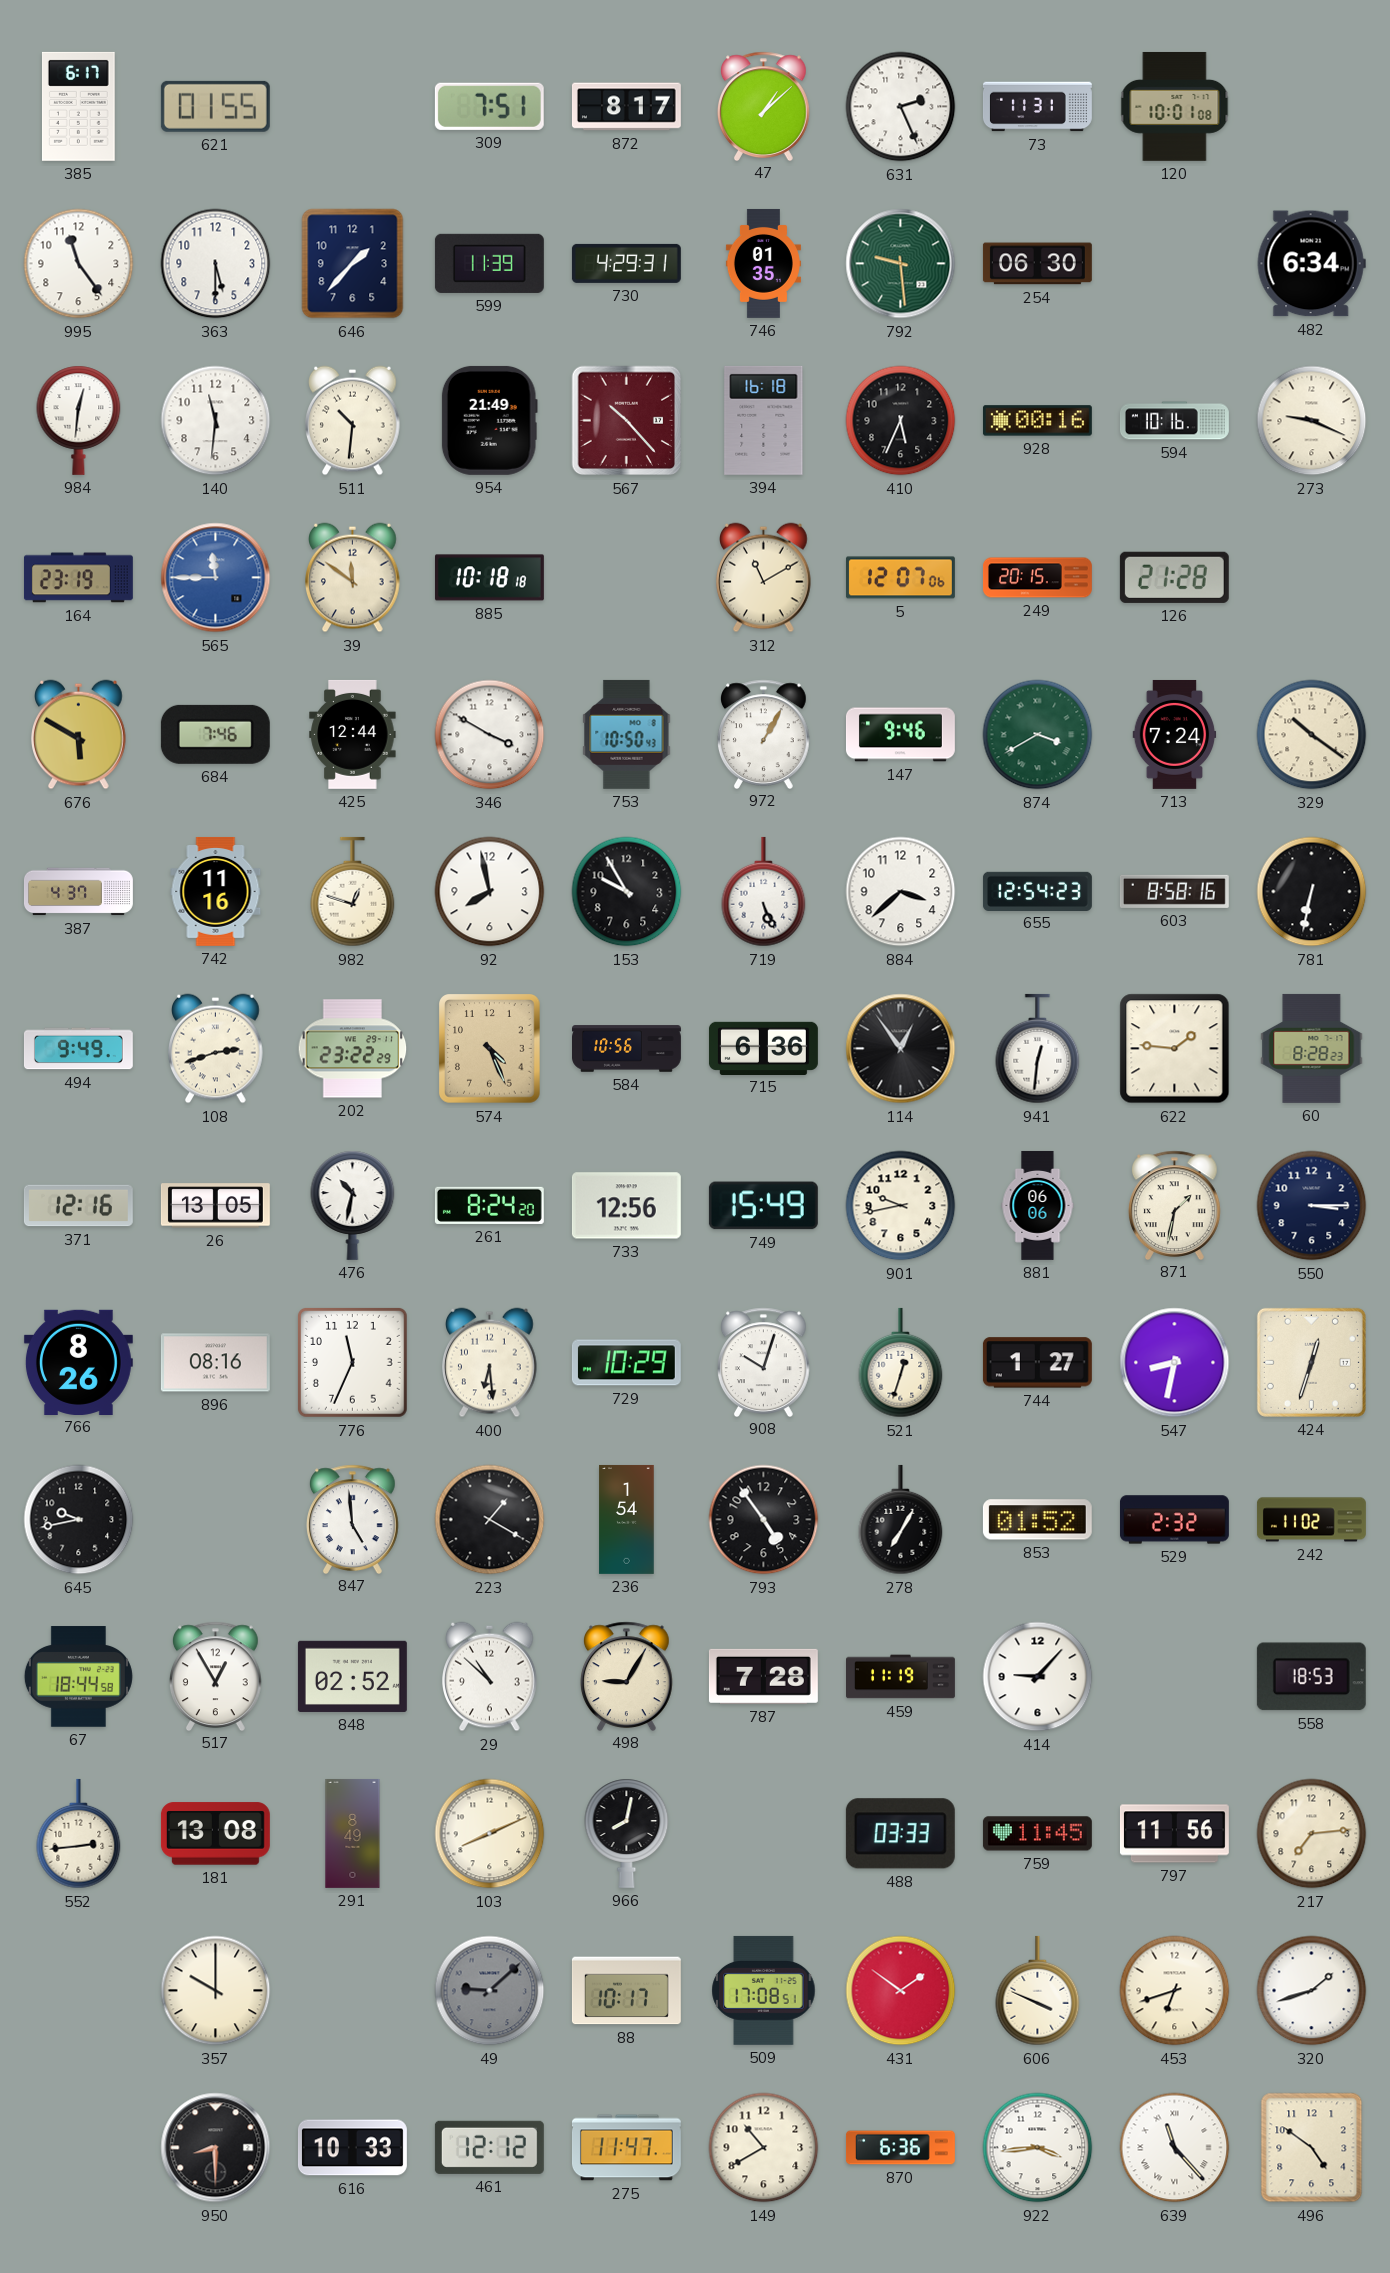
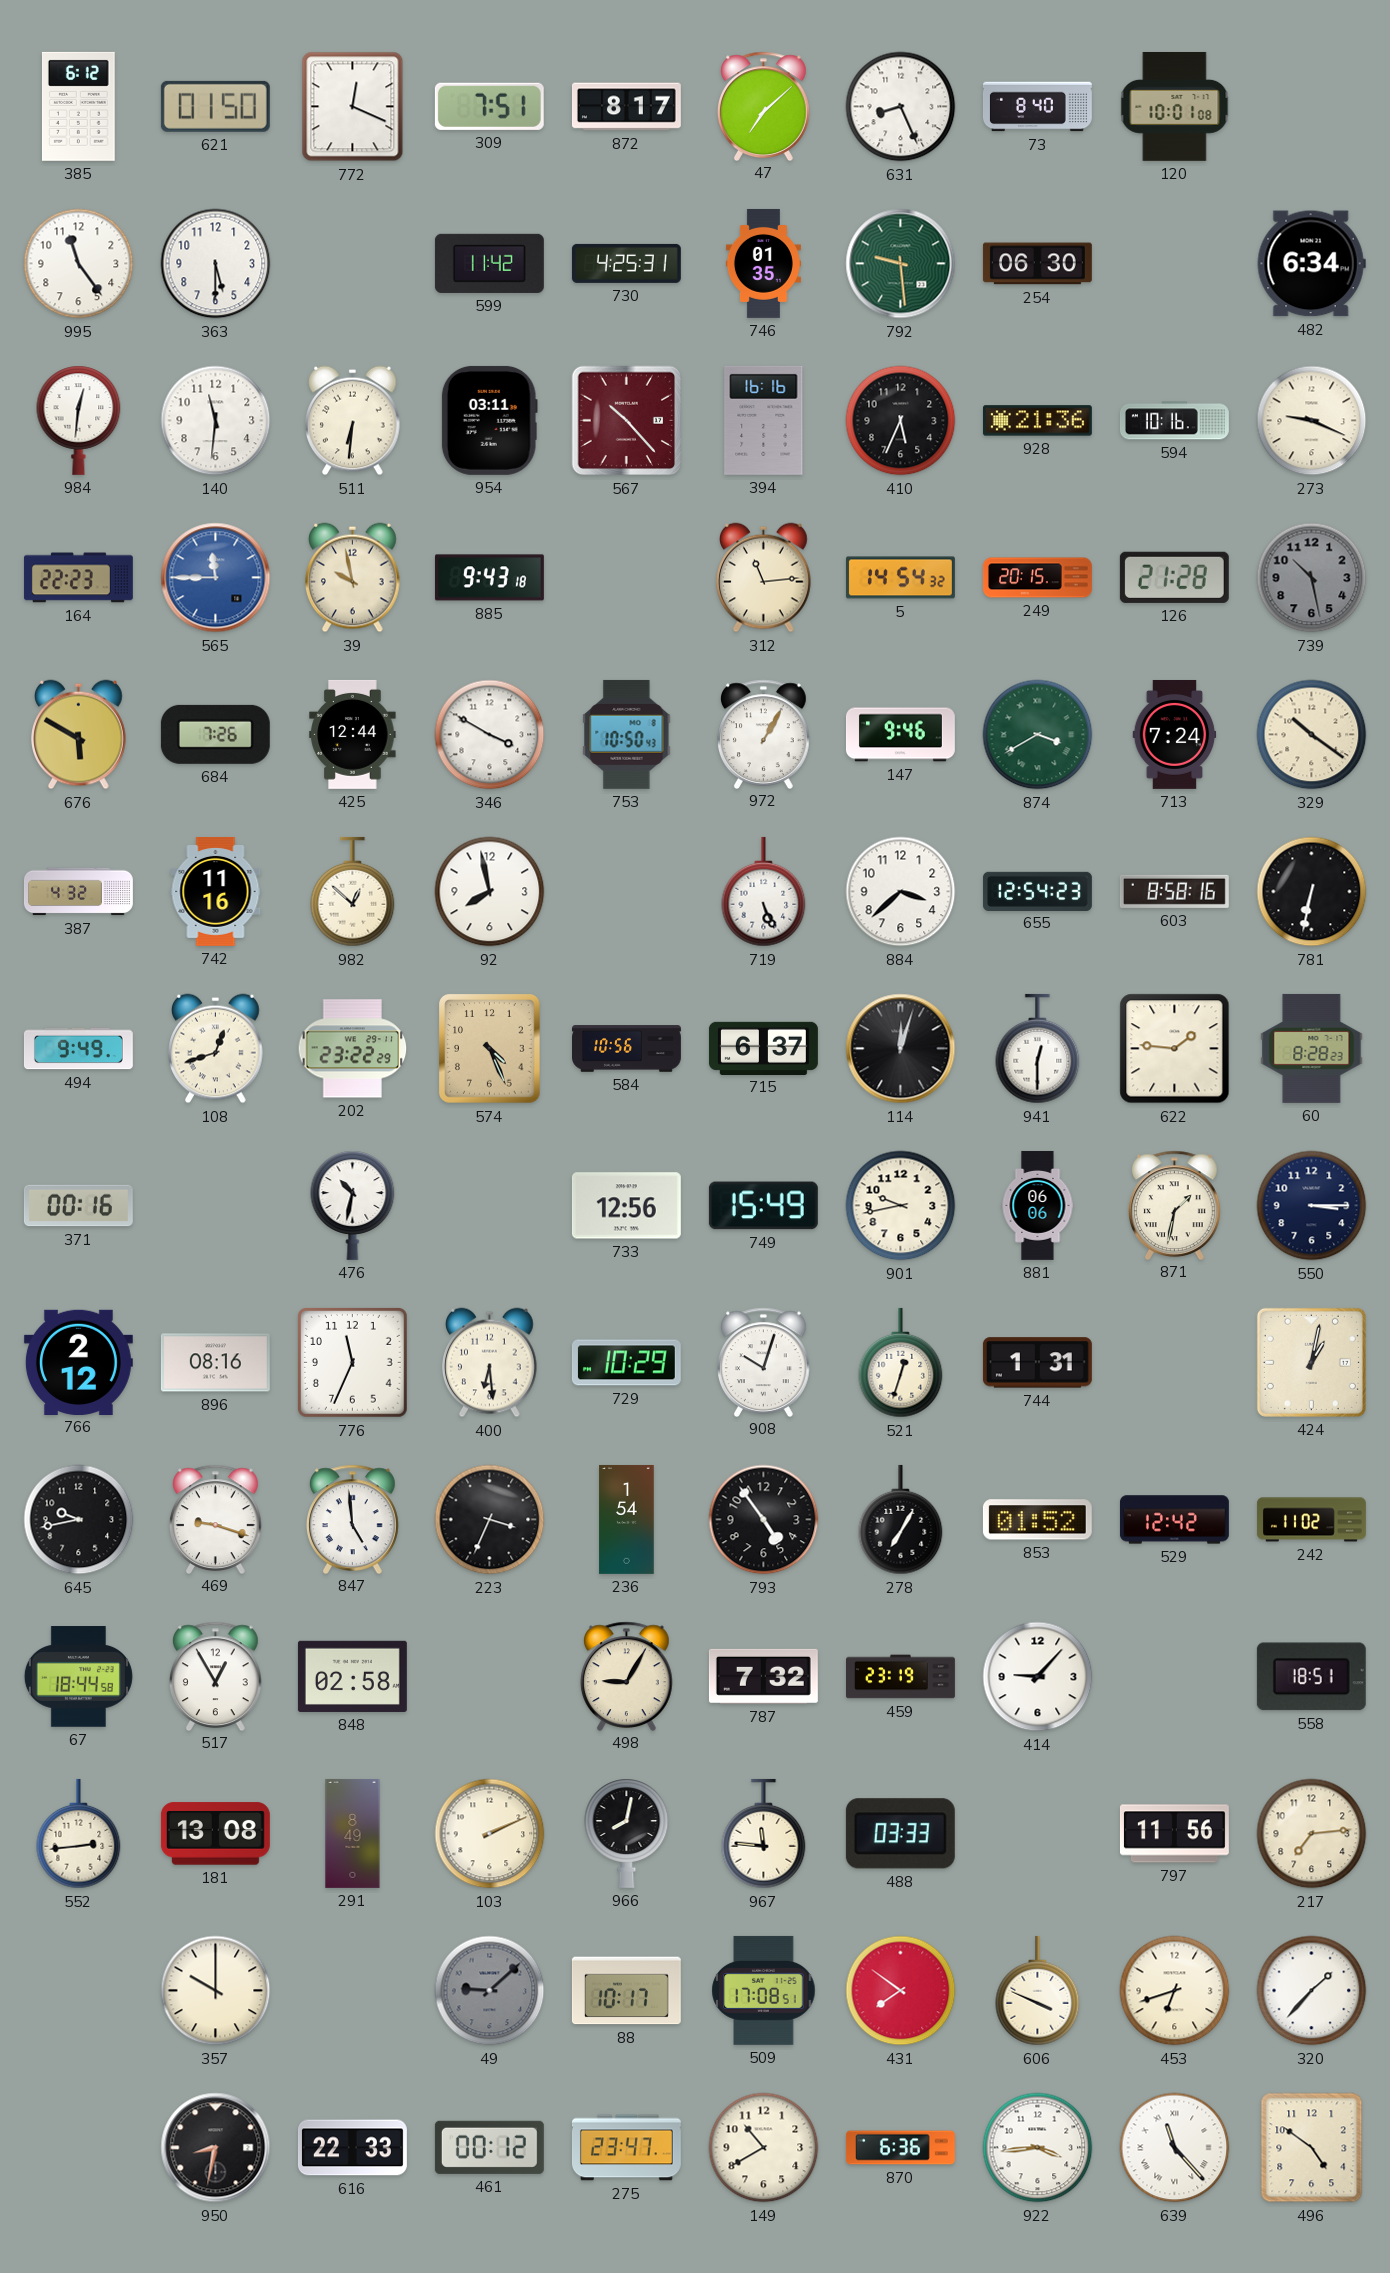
385: 6:17 -> 6:12
621: 01:55 -> 01:50
772: none -> 12:19
47: 1:08 -> 7:08
631: 2:26 -> 8:26
73: 11:31 -> 8:40
646: 1:37 -> none
599: 11:39 -> 11:42
730: 4:29 -> 4:25
511: 10:31 -> 6:31
954: 21:49 -> 03:11
394: 16:18 -> 16:16
928: 00:16 -> 21:36
164: 23:19 -> 22:23
39: 11:51 -> 9:58
885: 10:18 -> 9:43
312: 11:10 -> 11:14
5: 12:07 -> 14:54
739: none -> 10:28
684: 7:46 -> 7:26
387: 4:37 -> 4:32
982: 12:48 -> 12:52
153: 9:55 -> none
108: 2:42 -> 12:42
715: 6:36 -> 6:37
114: 12:54 -> 12:03
941: 12:31 -> 12:30
371: 12:16 -> 00:16
26: 13:05 -> none
261: 8:24 -> none
766: 8:26 -> 2:12
744: 1:27 -> 1:31
547: 8:32 -> none
424: 12:33 -> 1:02
469: none -> 9:18
223: 1:20 -> 3:34
529: 2:32 -> 12:42
848: 02:52 -> 02:58
29: 10:52 -> none
787: 7:28 -> 7:32
459: 11:19 -> 23:19
558: 18:53 -> 18:51
103: 8:11 -> 2:11
967: none -> 11:46
759: 11:45 -> none
431: 1:51 -> 7:51
320: 1:42 -> 1:37
950: 8:30 -> 8:32
616: 10:33 -> 22:33
461: 12:12 -> 00:12
275: 11:47 -> 23:47
